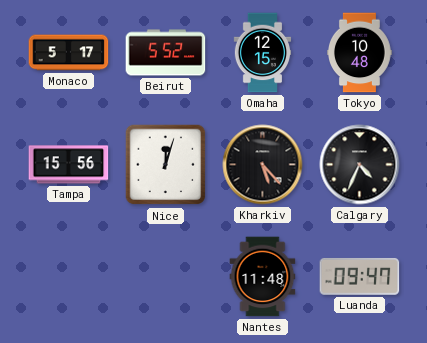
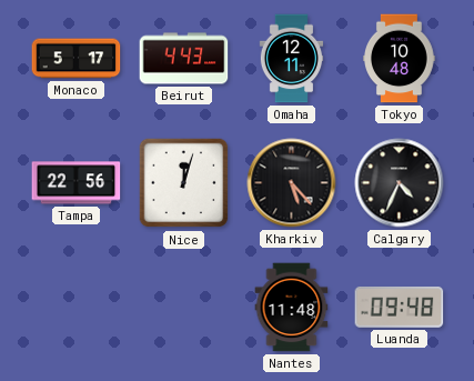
Beirut: 5:52 -> 4:43
Omaha: 12:15 -> 12:11
Tampa: 15:56 -> 22:56
Luanda: 09:47 -> 09:48
